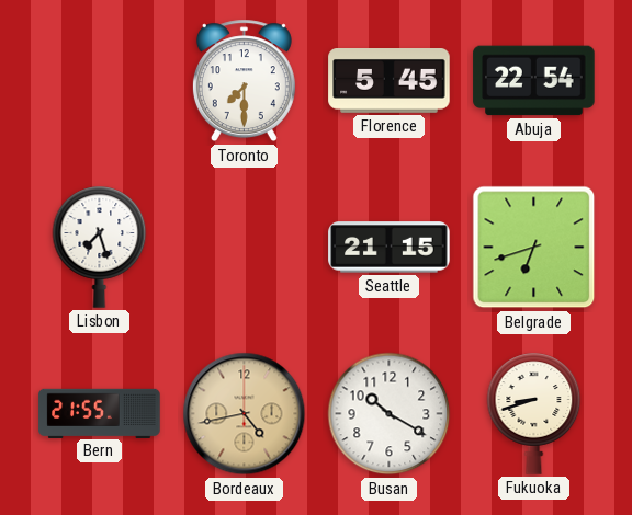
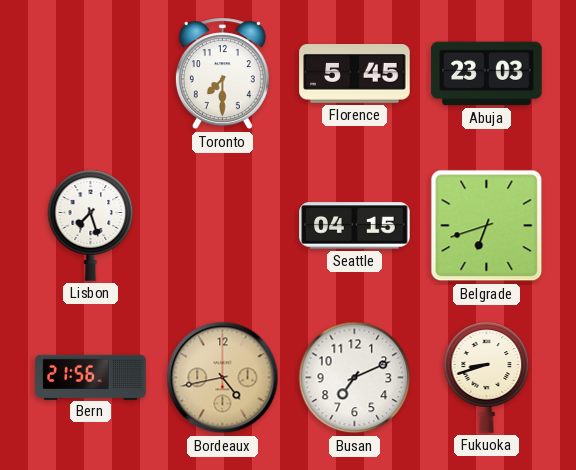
Abuja: 22:54 -> 23:03
Seattle: 21:15 -> 04:15
Bern: 21:55 -> 21:56
Busan: 10:20 -> 7:11
